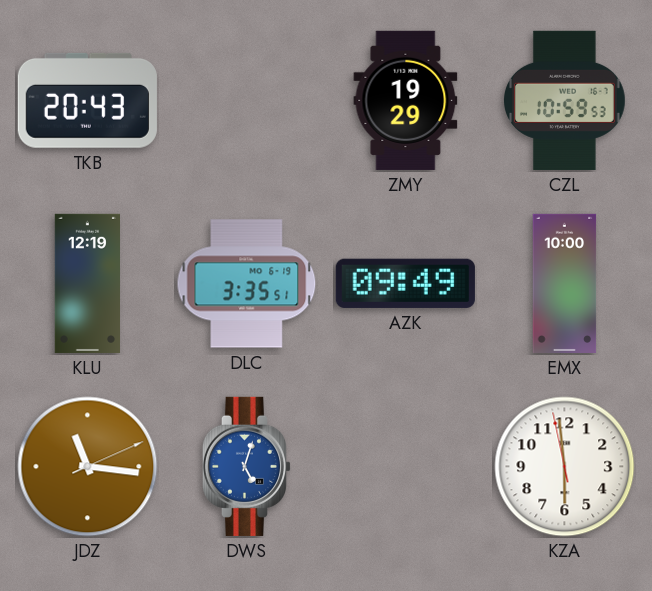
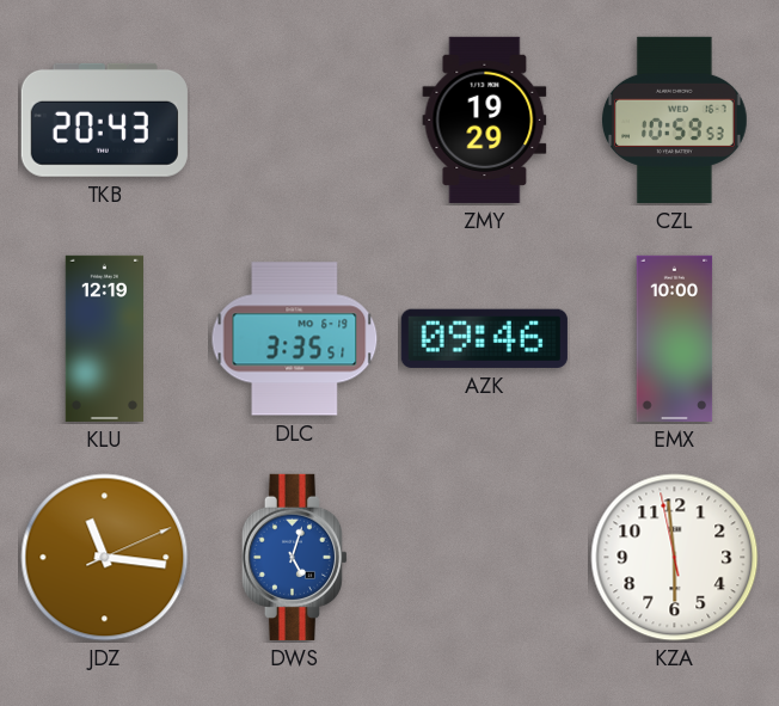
AZK: 09:49 -> 09:46
